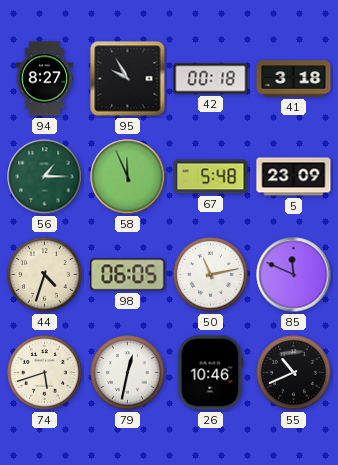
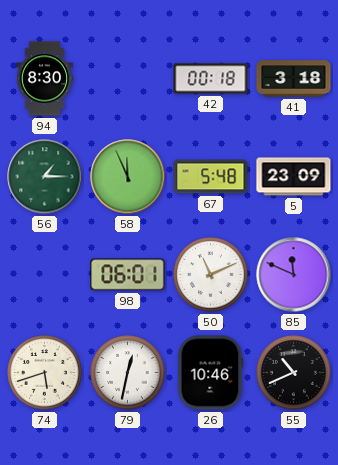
94: 8:27 -> 8:30
95: 9:55 -> none
44: 4:33 -> none
98: 06:05 -> 06:01
50: 11:13 -> 11:11
